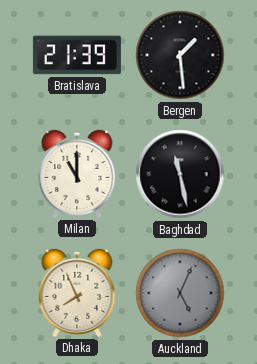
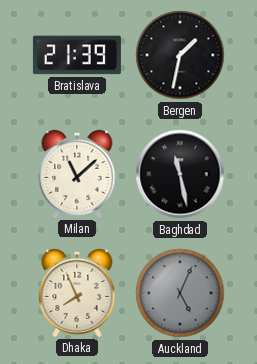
Bergen: 1:29 -> 1:32
Milan: 11:00 -> 11:08
